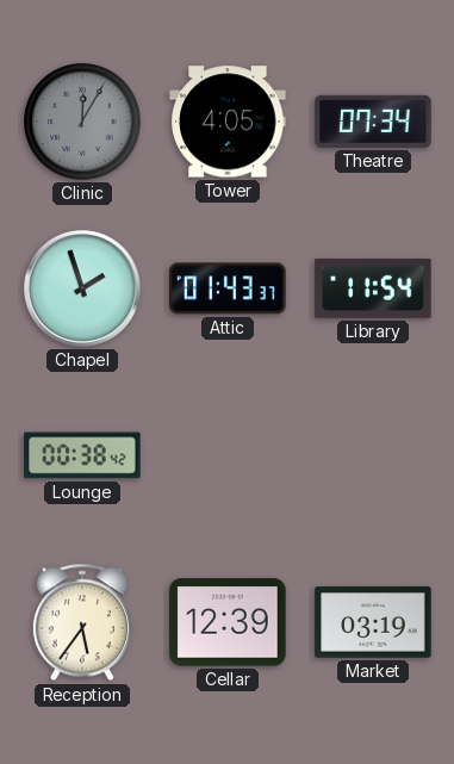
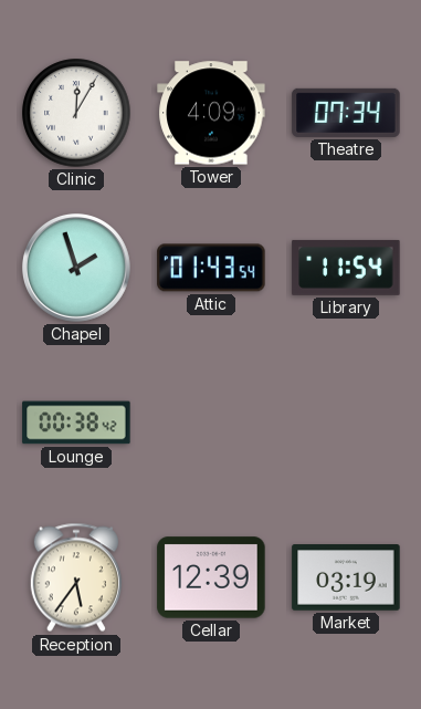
Clinic dial: grey -> white
Tower: 4:05 -> 4:09
Attic: 01:43:37 -> 01:43:54
